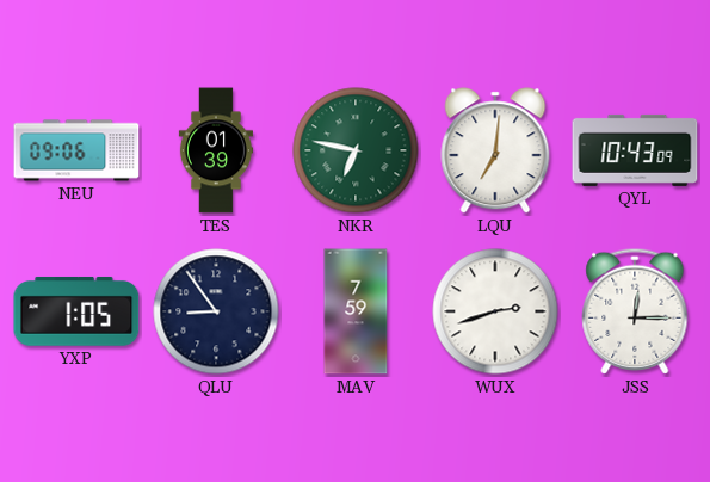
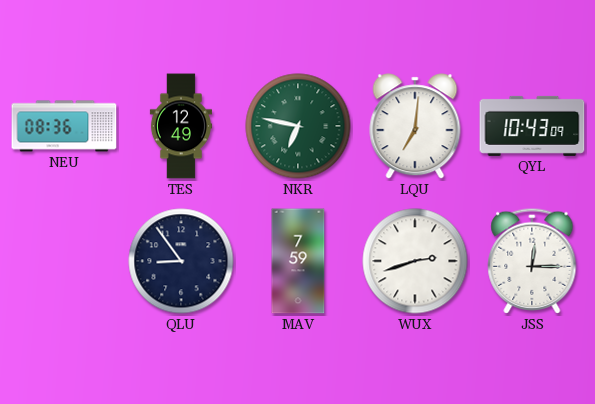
NEU: 09:06 -> 08:36
TES: 01:39 -> 12:49
YXP: 1:05 -> none
